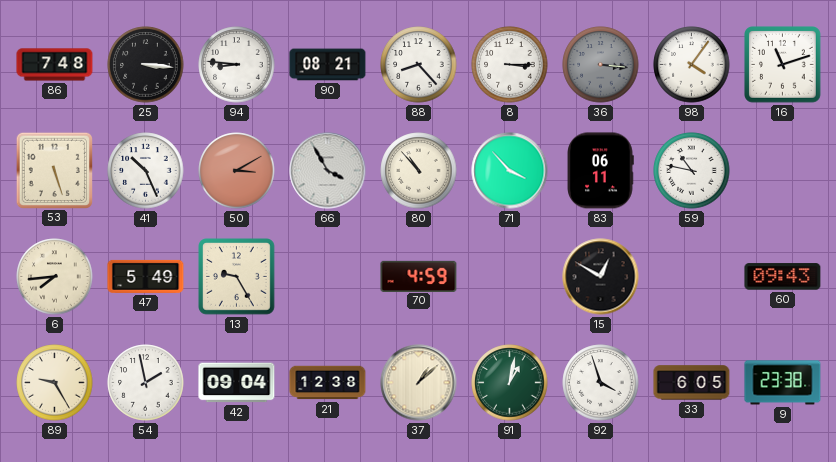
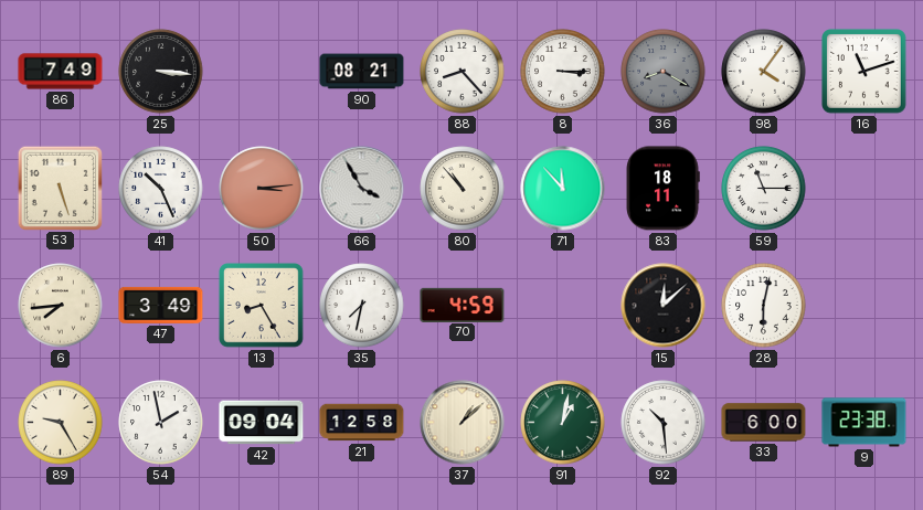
86: 7:48 -> 7:49
94: 8:46 -> none
36: 3:16 -> 8:20
50: 3:10 -> 3:14
71: 3:53 -> 11:53
83: 06:11 -> 18:11
59: 10:47 -> 11:15
47: 5:49 -> 3:49
13: 9:25 -> 8:25
35: none -> 7:32
15: 12:50 -> 12:08
28: none -> 6:02
60: 09:43 -> none
21: 12:38 -> 12:58
92: 3:57 -> 10:29
33: 6:05 -> 6:00
